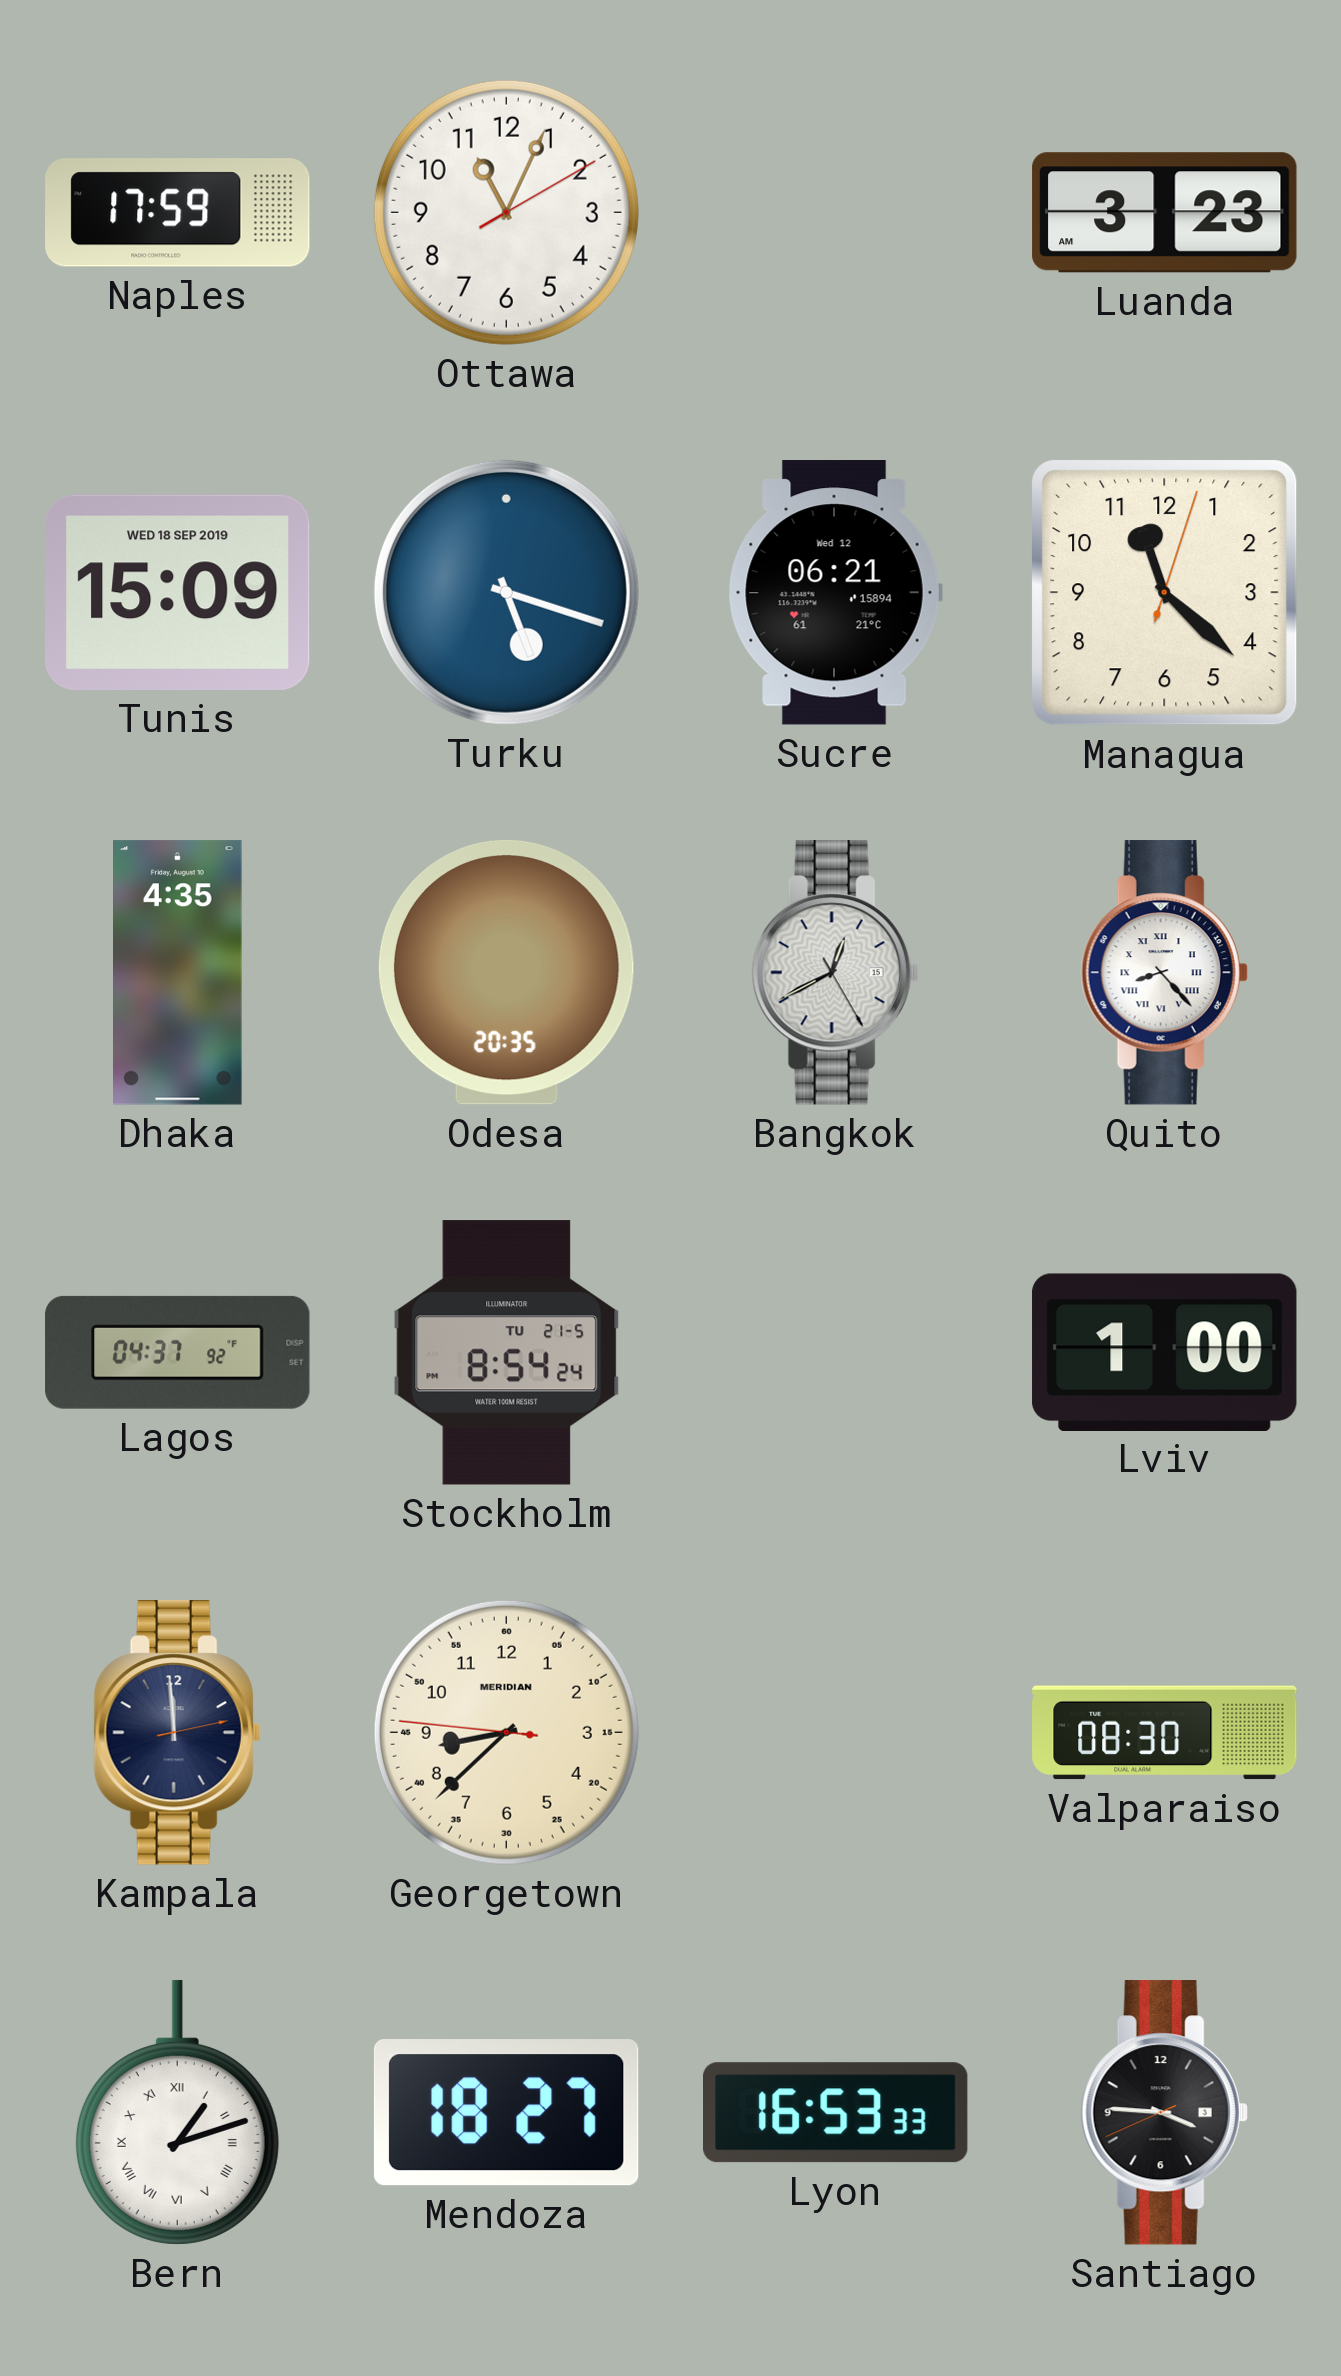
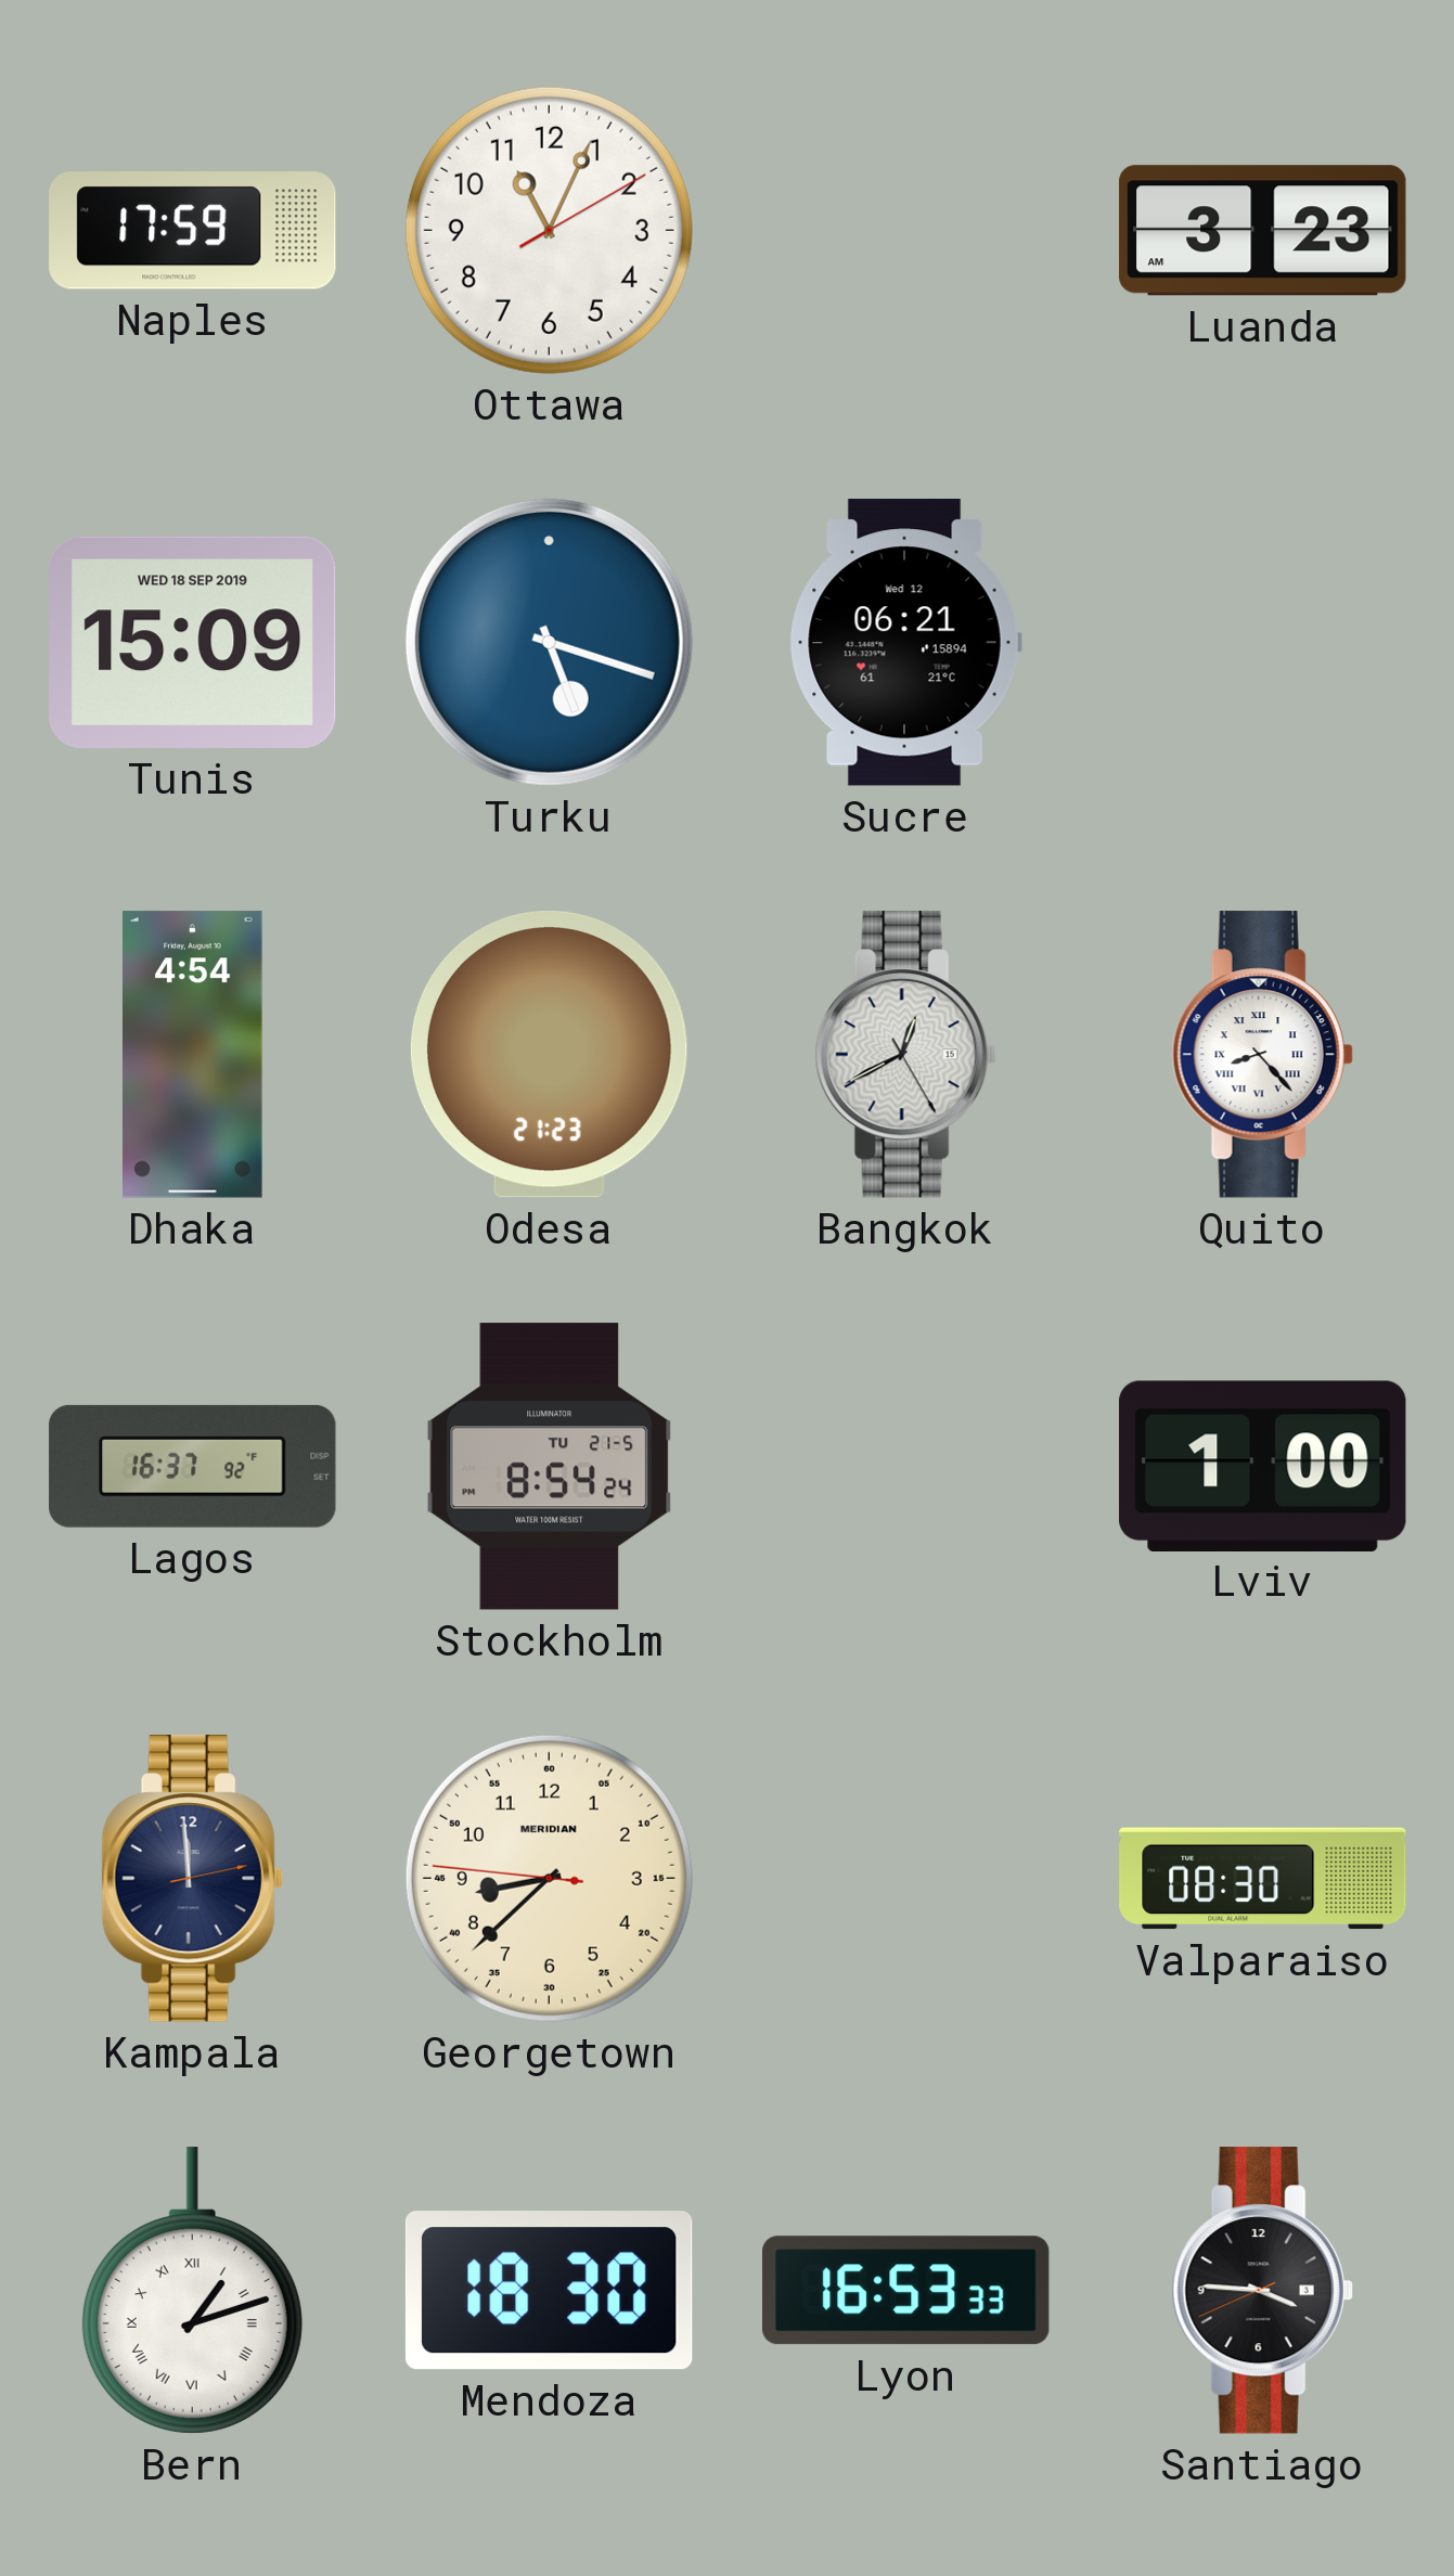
Managua: 11:22 -> none
Dhaka: 4:35 -> 4:54
Odesa: 20:35 -> 21:23
Lagos: 04:37 -> 16:37
Mendoza: 18:27 -> 18:30
